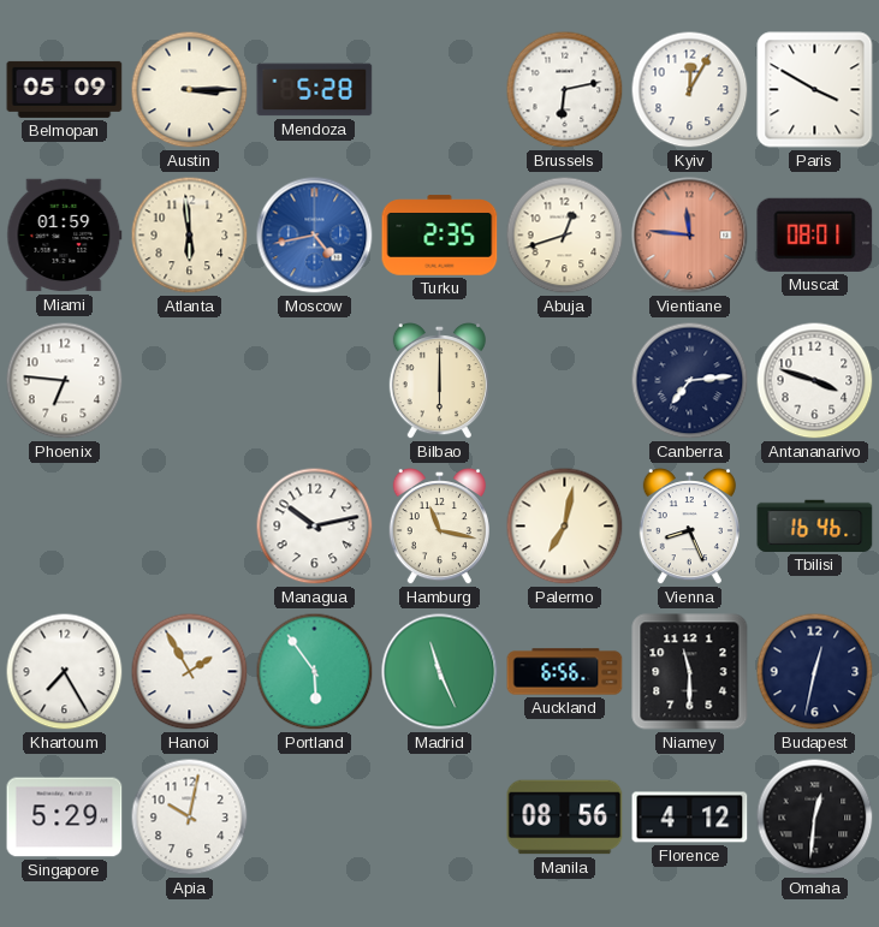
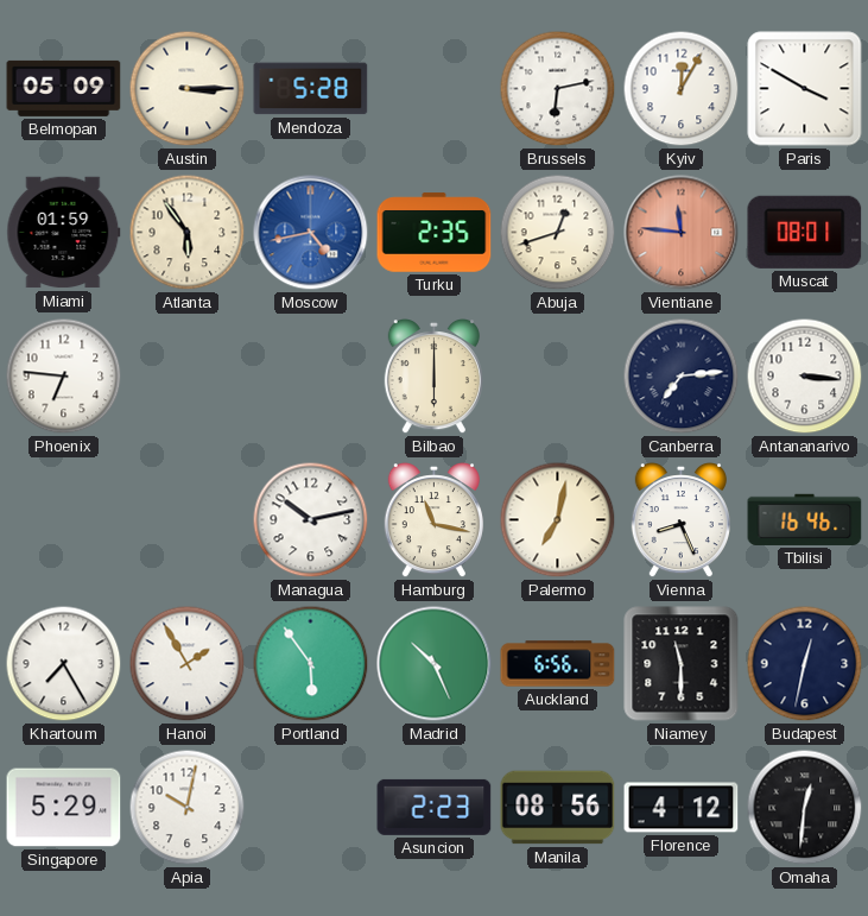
Atlanta: 5:59 -> 5:54
Antananarivo: 3:48 -> 3:16
Madrid: 11:26 -> 10:26
Asuncion: none -> 2:23
